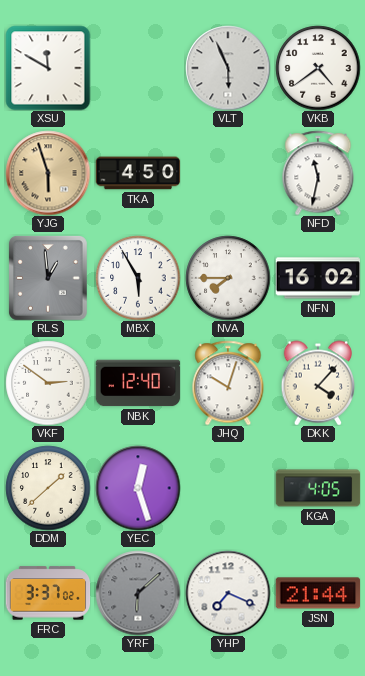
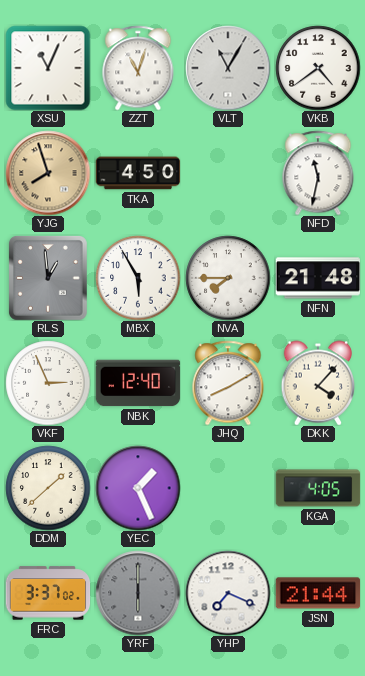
XSU: 11:50 -> 11:04
ZZT: none -> 11:03
VLT: 5:56 -> 11:05
YJG: 5:57 -> 7:57
NFN: 16:02 -> 21:48
VKF: 2:51 -> 2:56
JHQ: 10:03 -> 8:10
YEC: 12:27 -> 1:26
YRF: 6:08 -> 6:00
